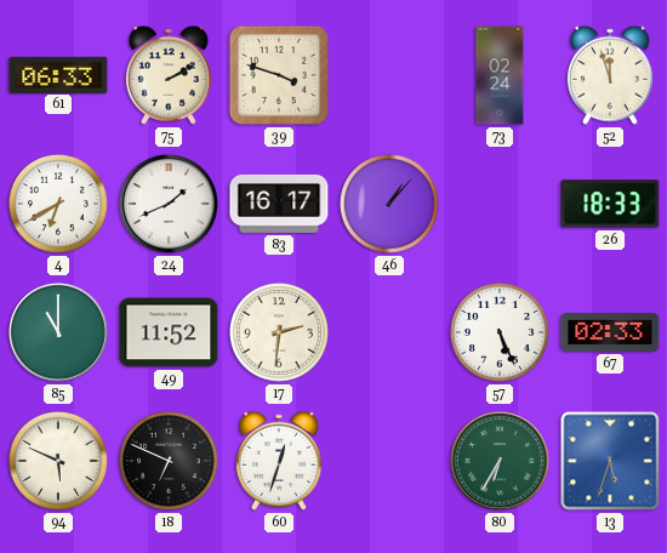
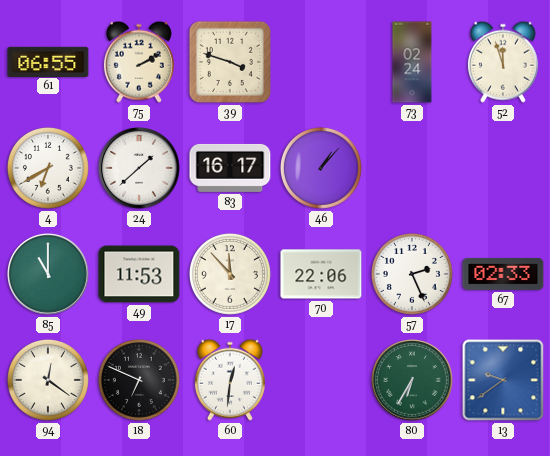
61: 06:33 -> 06:55
24: 1:41 -> 1:38
26: 18:33 -> none
49: 11:52 -> 11:53
17: 2:31 -> 11:53
70: none -> 22:06
57: 5:26 -> 2:26
94: 5:49 -> 12:21
60: 12:33 -> 12:31
13: 5:33 -> 9:39
